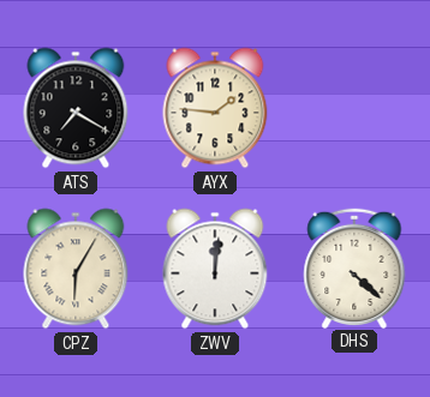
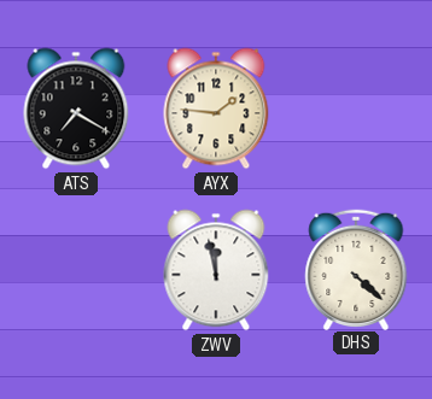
CPZ: 6:05 -> none
ZWV: 12:01 -> 11:58
